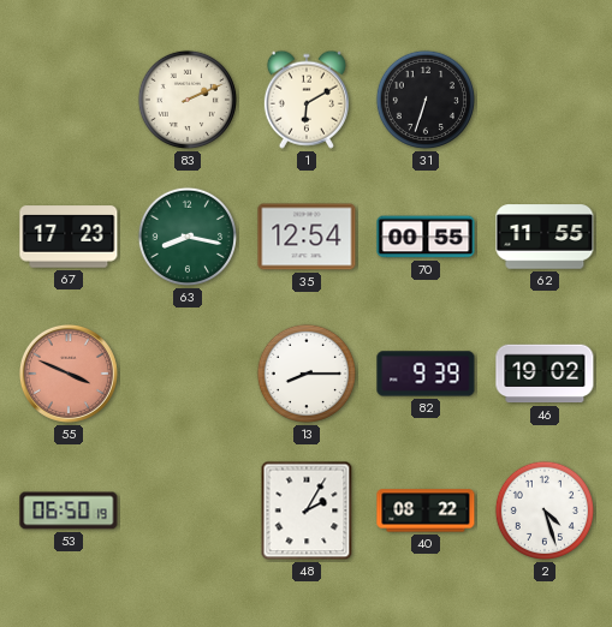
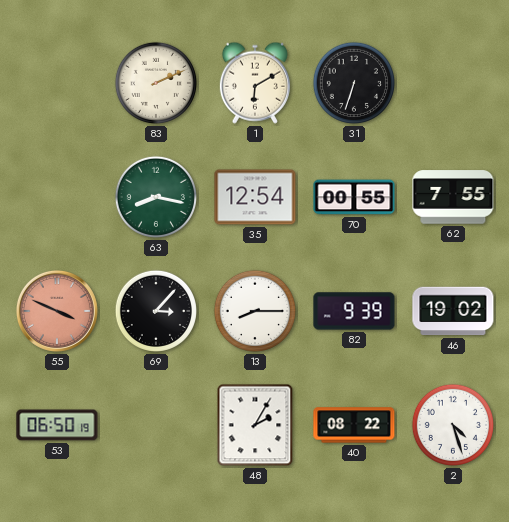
67: 17:23 -> none
62: 11:55 -> 7:55
69: none -> 3:07
